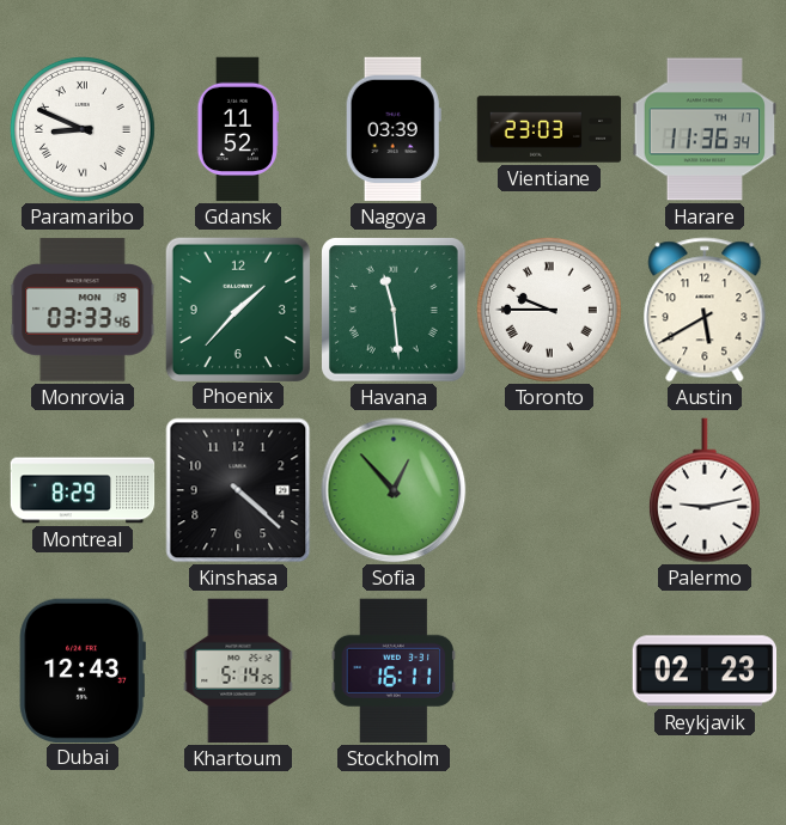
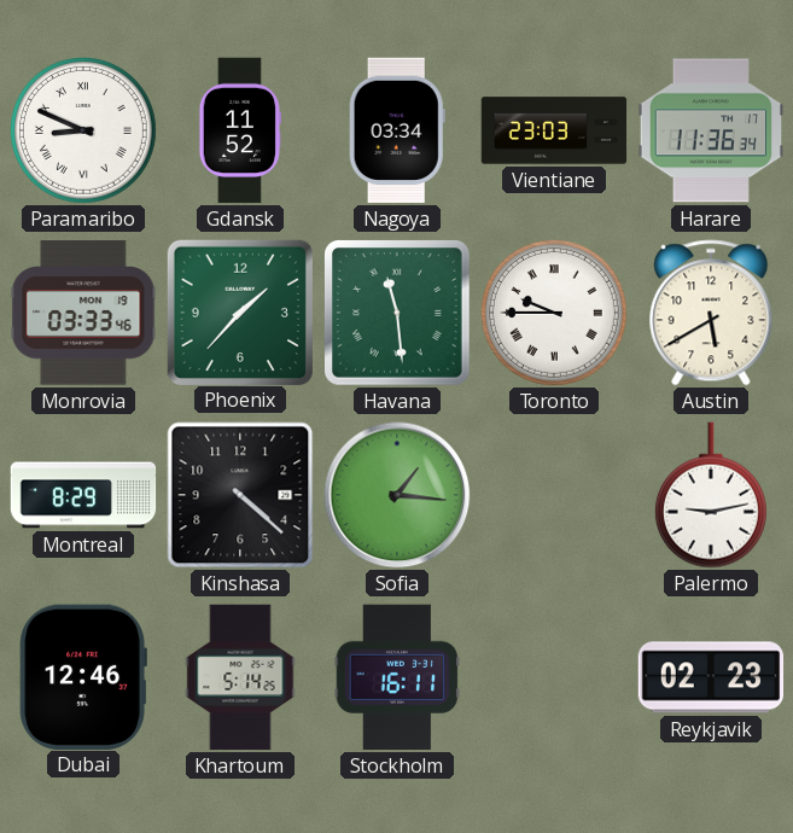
Nagoya: 03:39 -> 03:34
Sofia: 12:53 -> 1:16
Dubai: 12:43 -> 12:46
